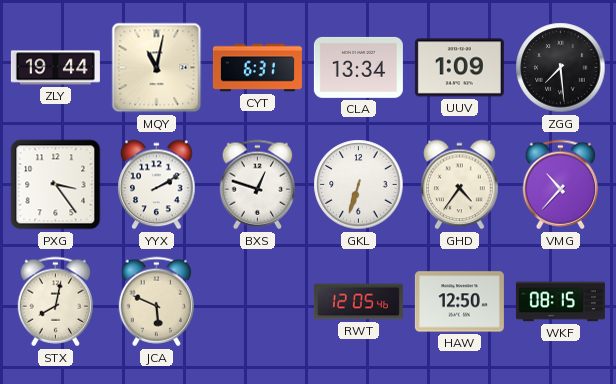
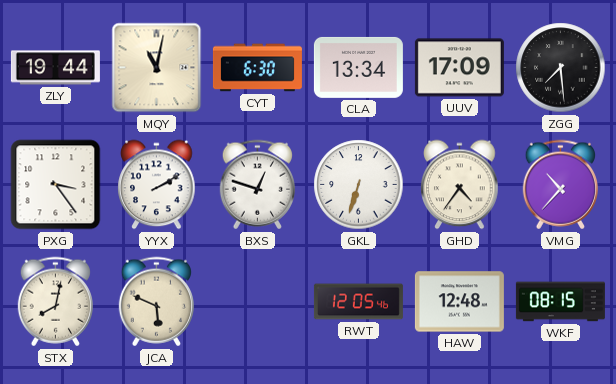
CYT: 6:31 -> 6:30
UUV: 1:09 -> 17:09
HAW: 12:50 -> 12:48
